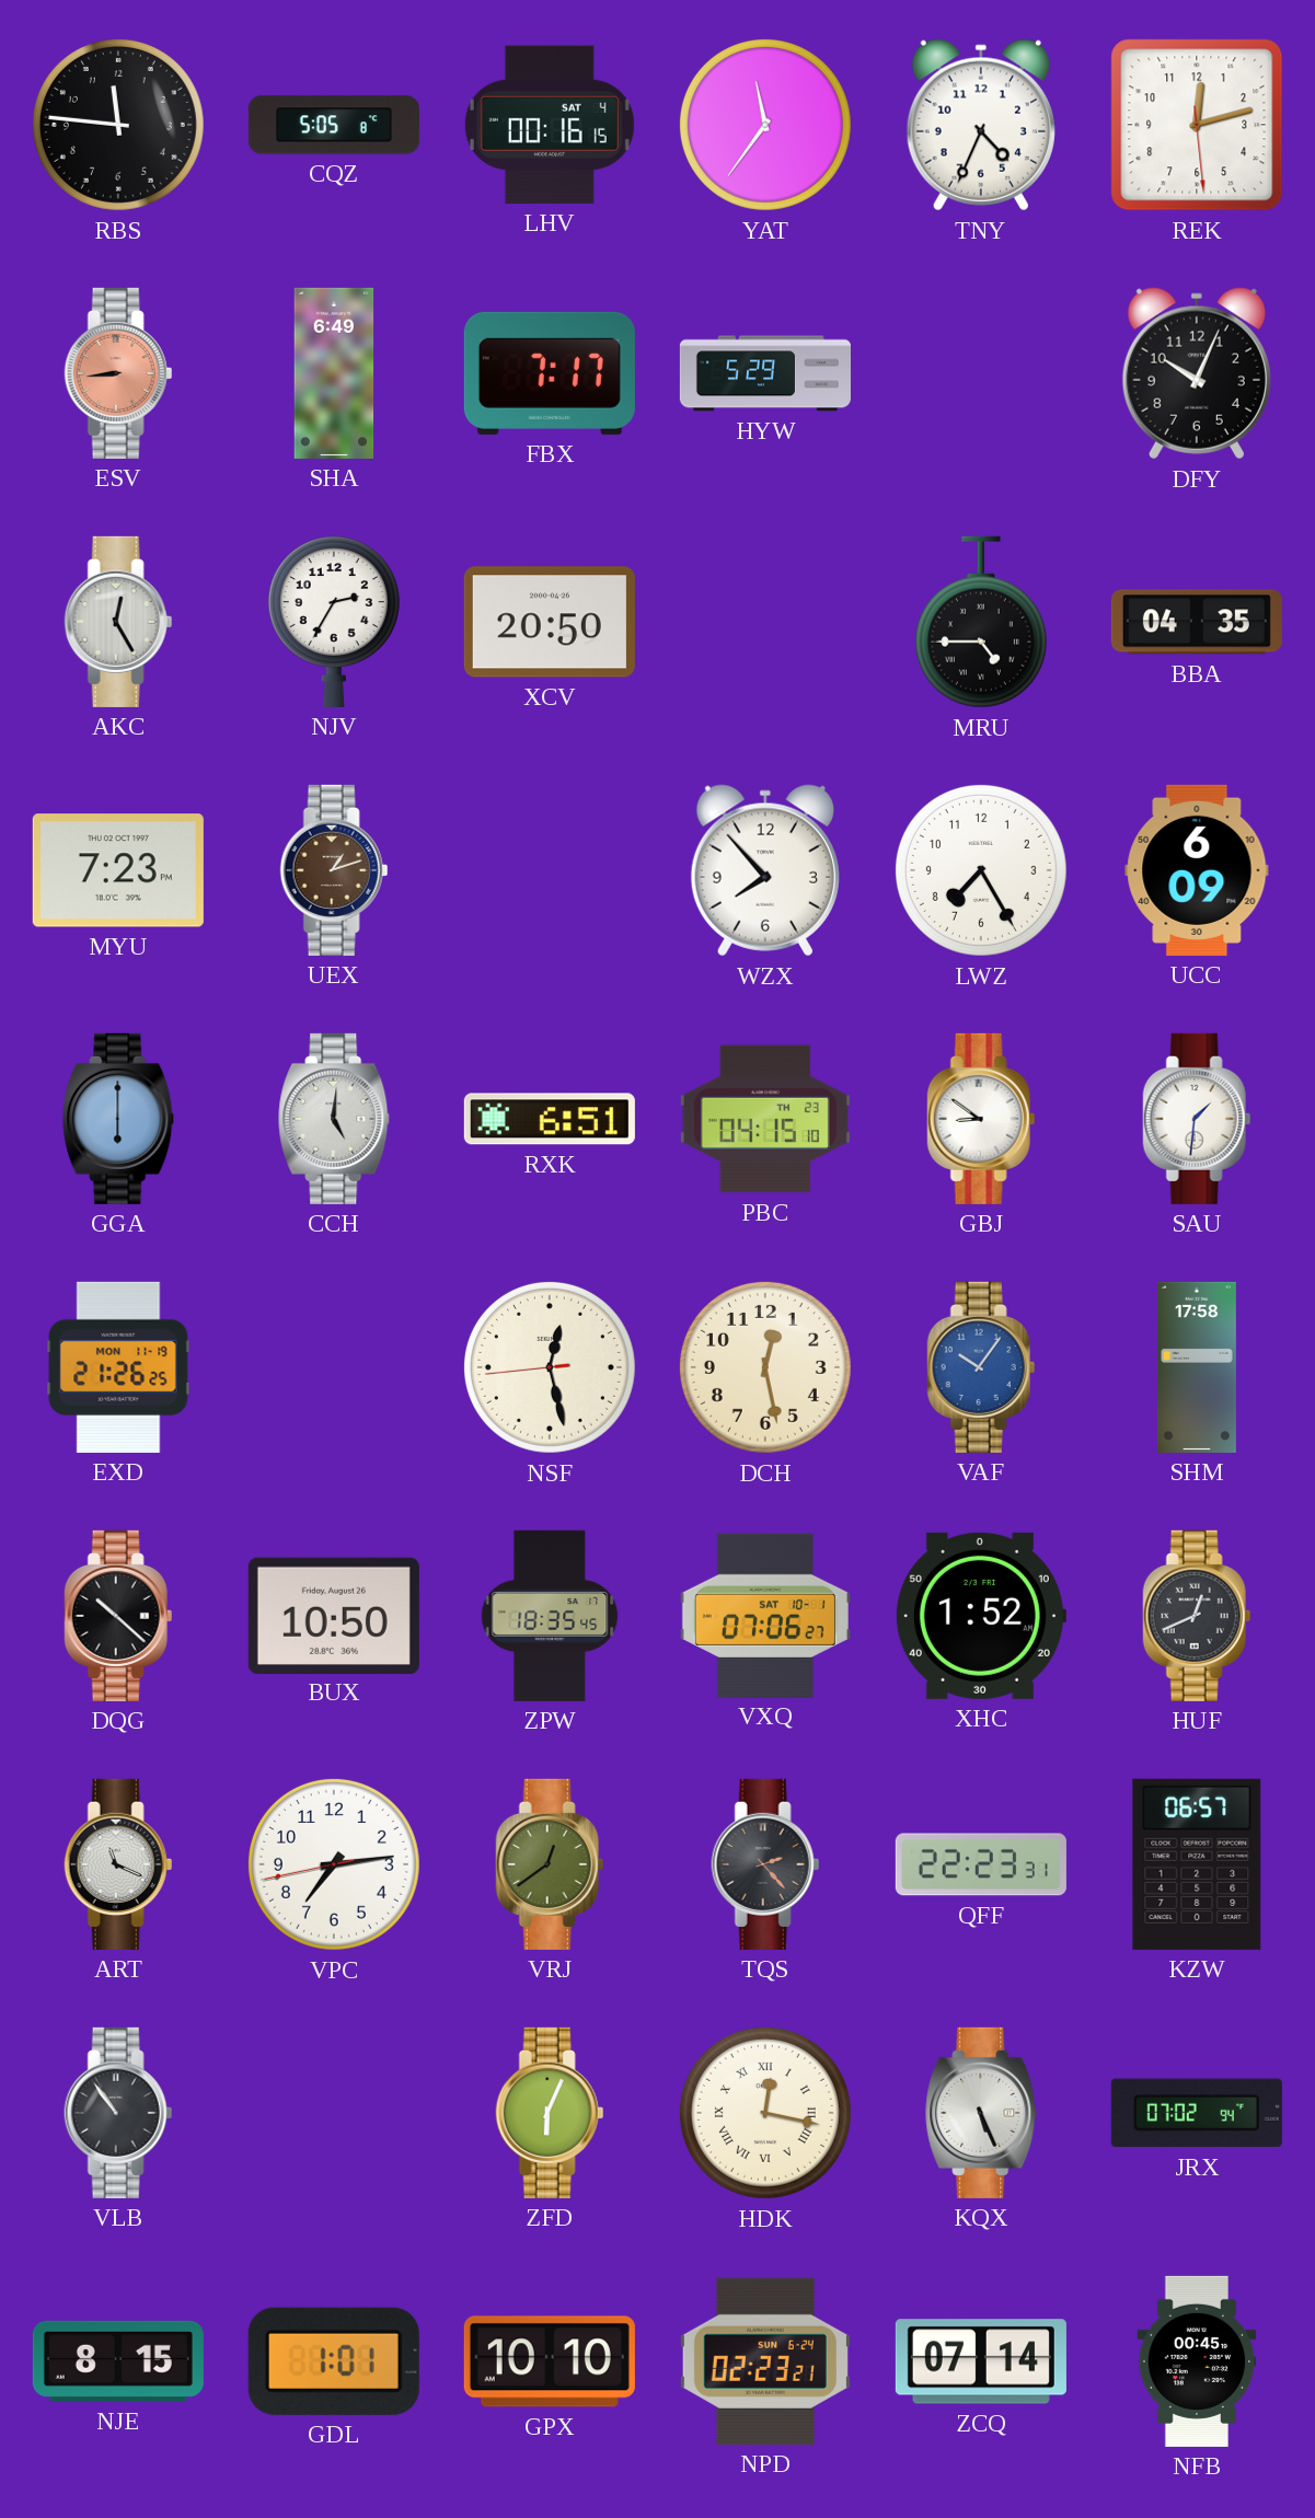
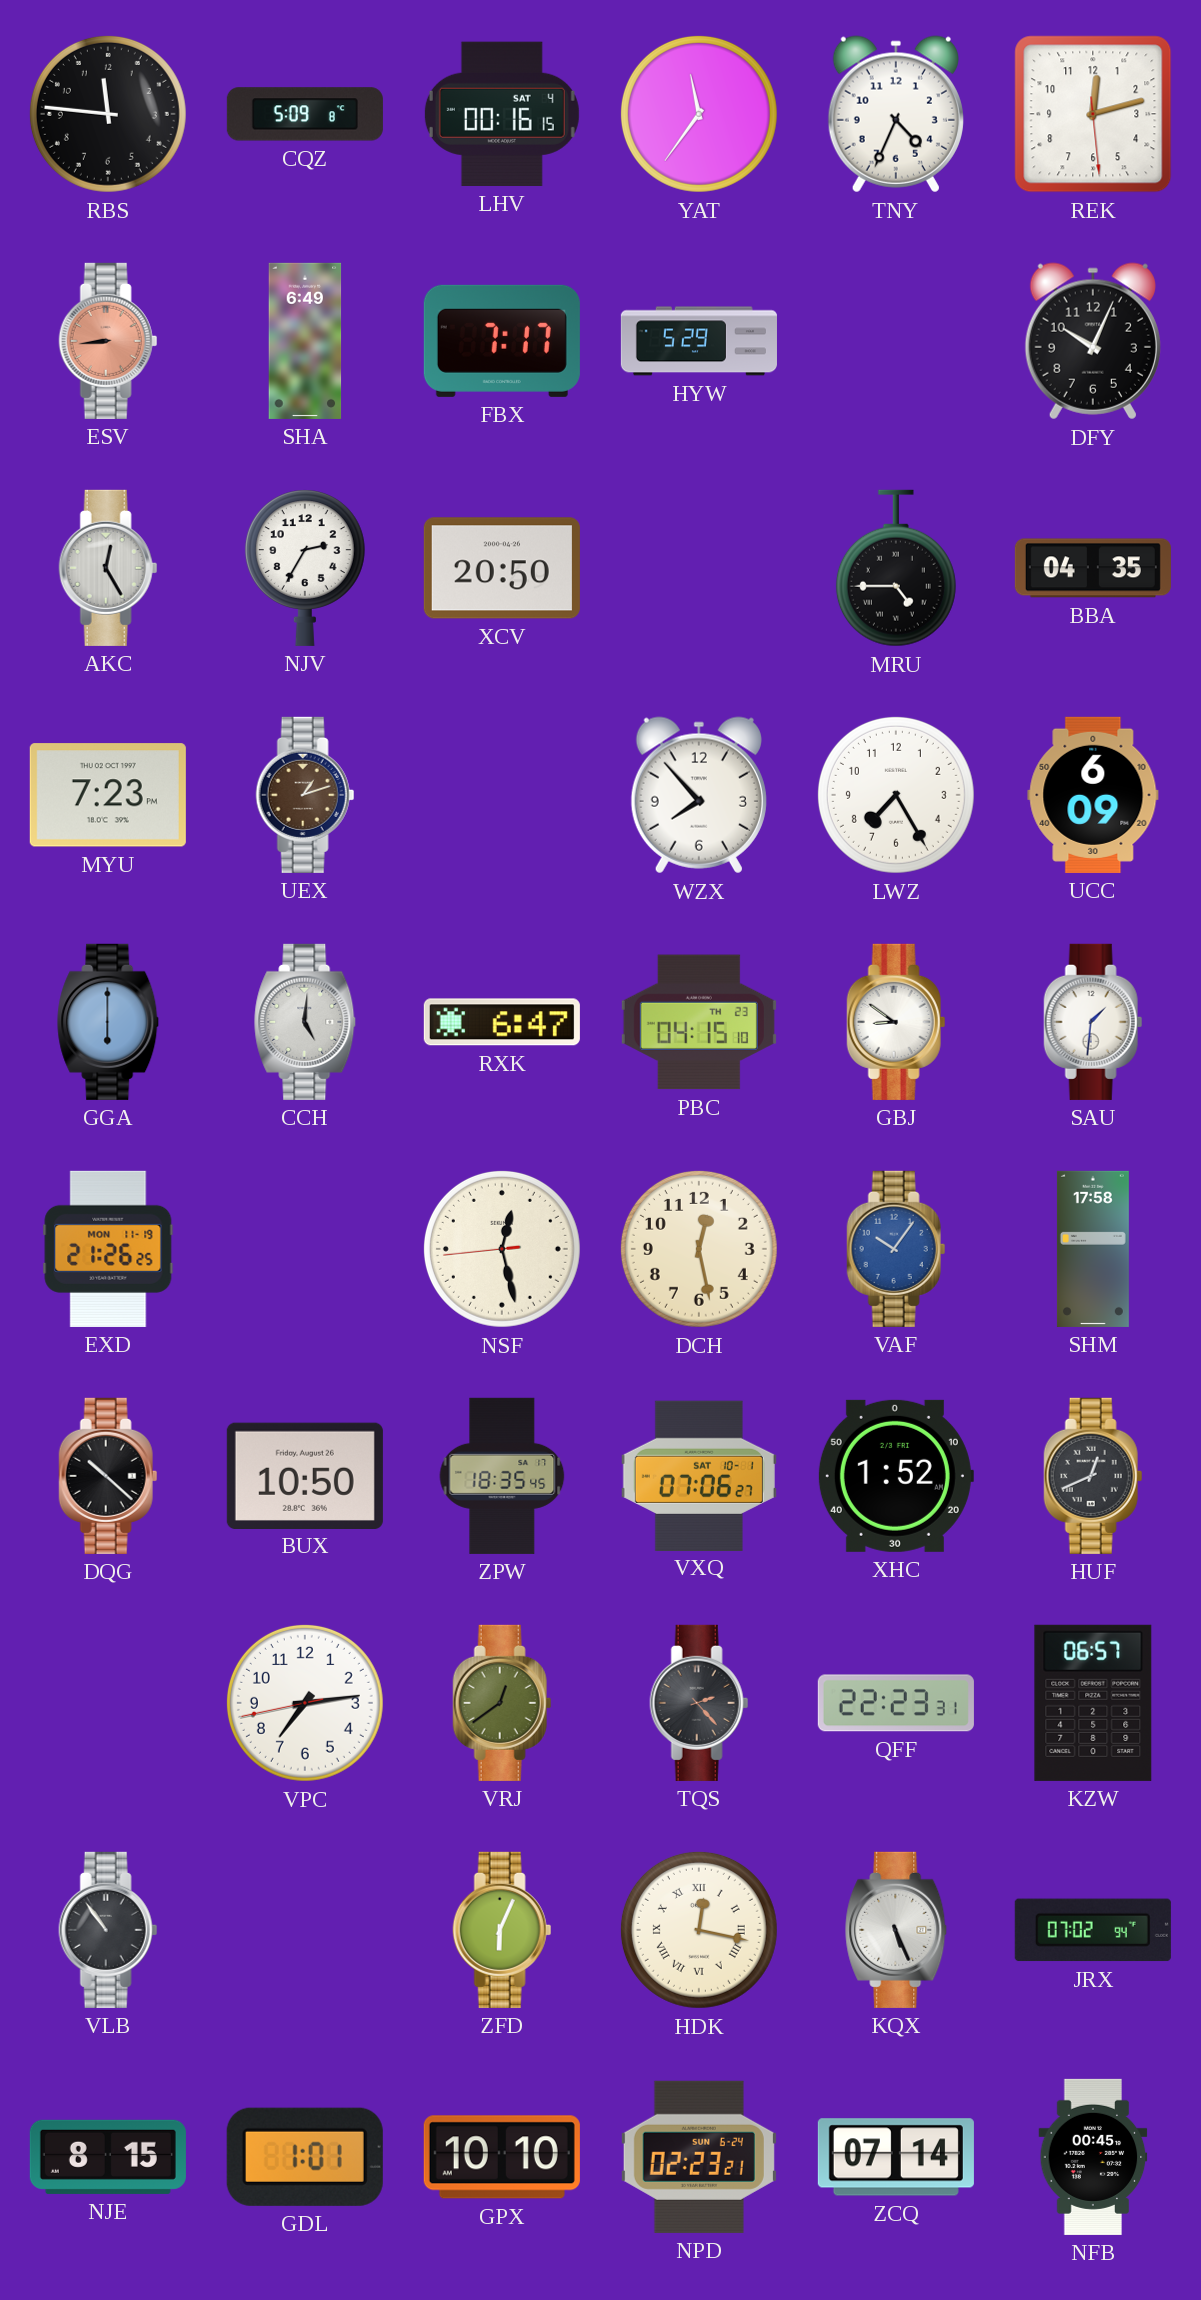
CQZ: 5:05 -> 5:09
RXK: 6:51 -> 6:47
ART: 11:19 -> none
